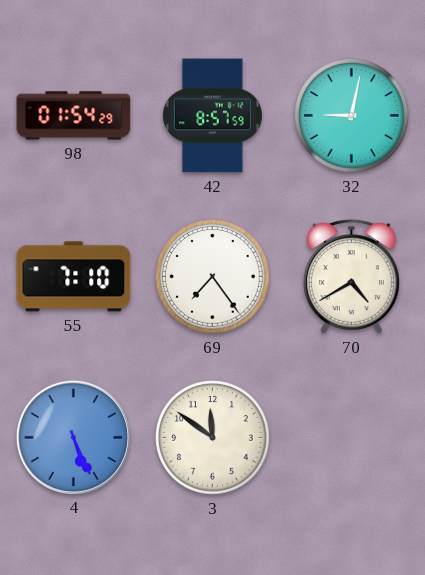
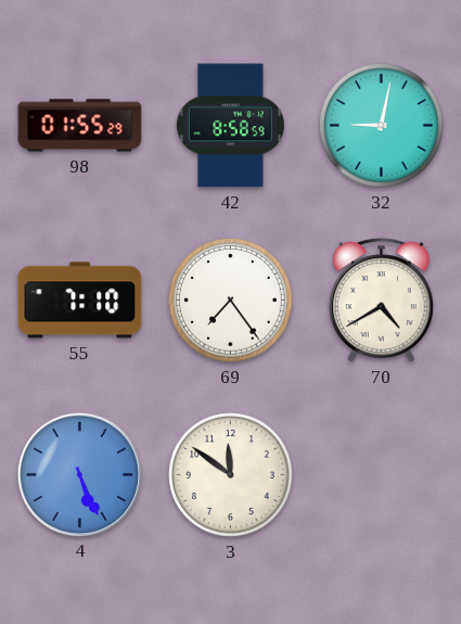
98: 01:54 -> 01:55
42: 8:57 -> 8:58
